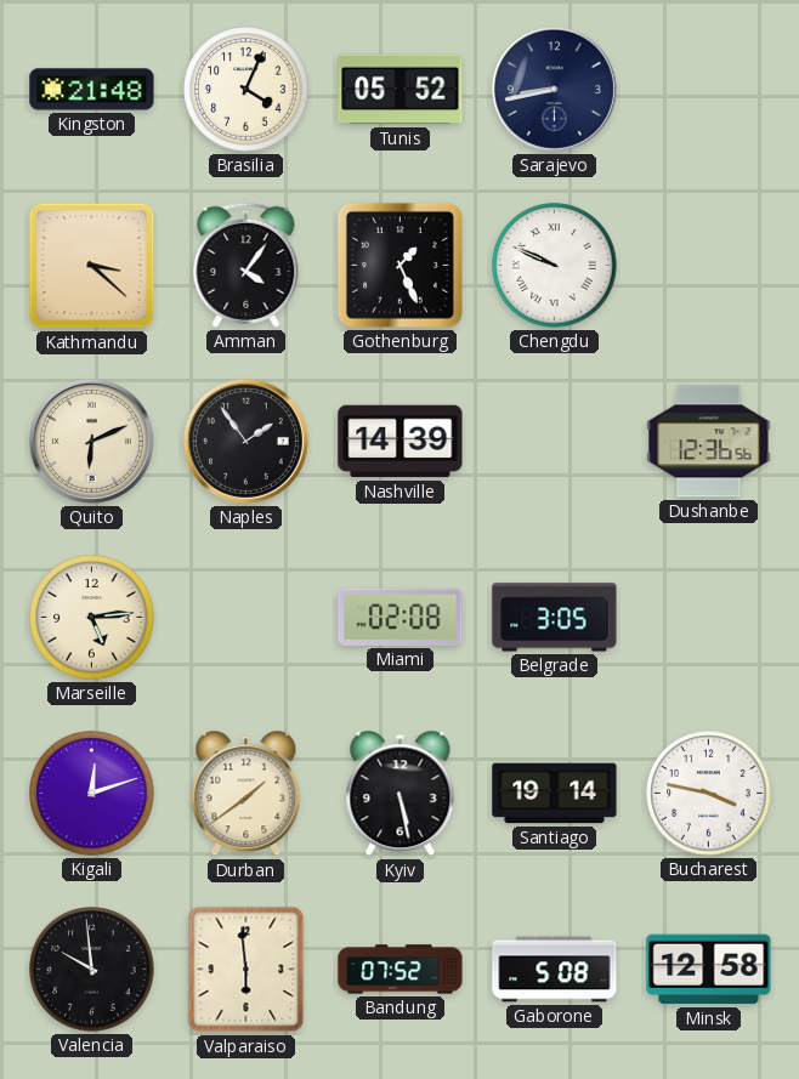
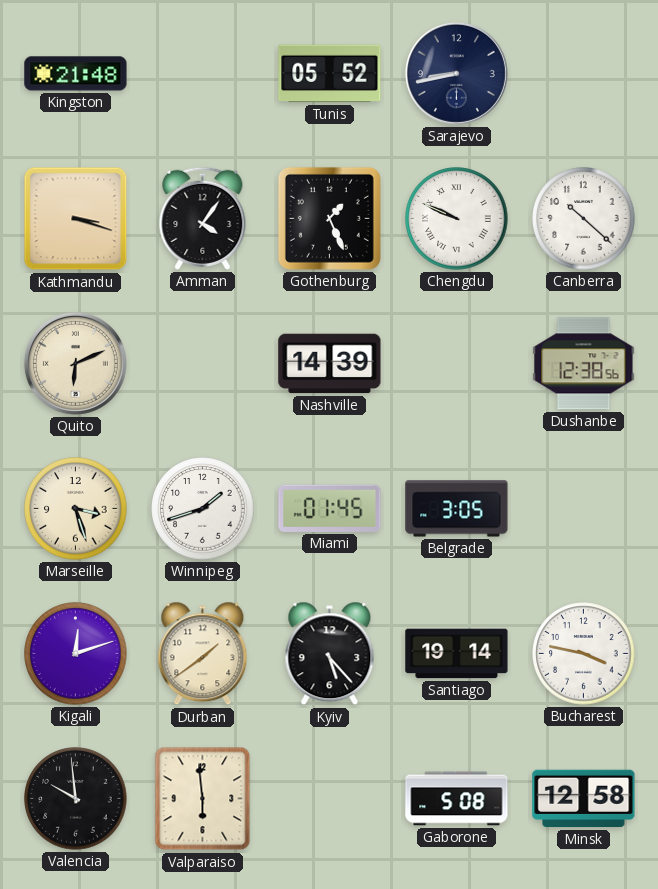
Brasilia: 4:04 -> none
Kathmandu: 3:22 -> 3:18
Canberra: none -> 10:22
Naples: 1:54 -> none
Dushanbe: 12:36 -> 12:38
Marseille: 5:14 -> 3:27
Winnipeg: none -> 1:42
Miami: 02:08 -> 01:45
Kyiv: 5:28 -> 5:23
Bandung: 07:52 -> none
